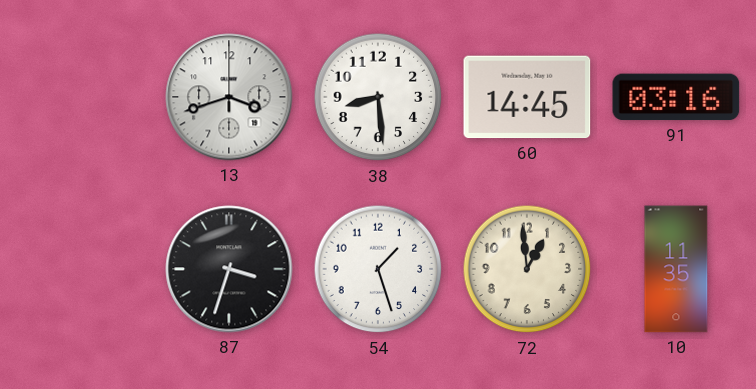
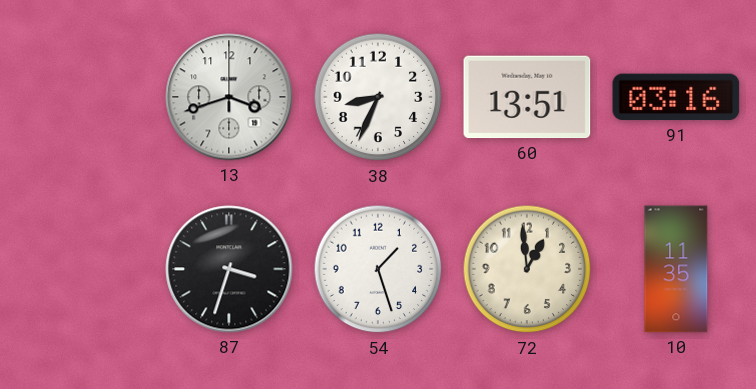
38: 8:29 -> 8:34
60: 14:45 -> 13:51
